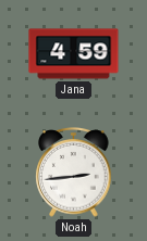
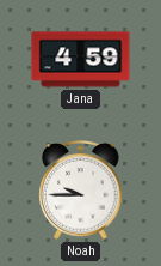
Noah: 2:44 -> 9:45
